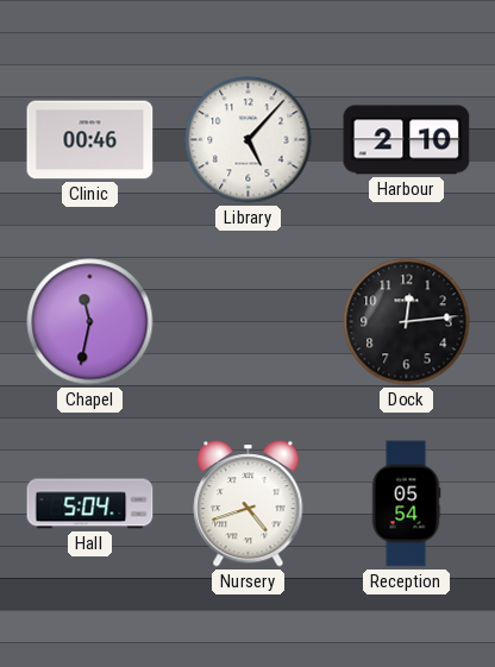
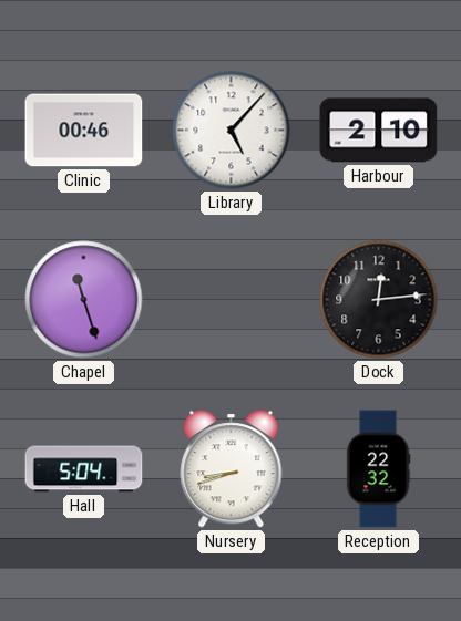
Chapel: 11:32 -> 11:27
Nursery: 4:42 -> 8:42
Reception: 05:54 -> 22:32
